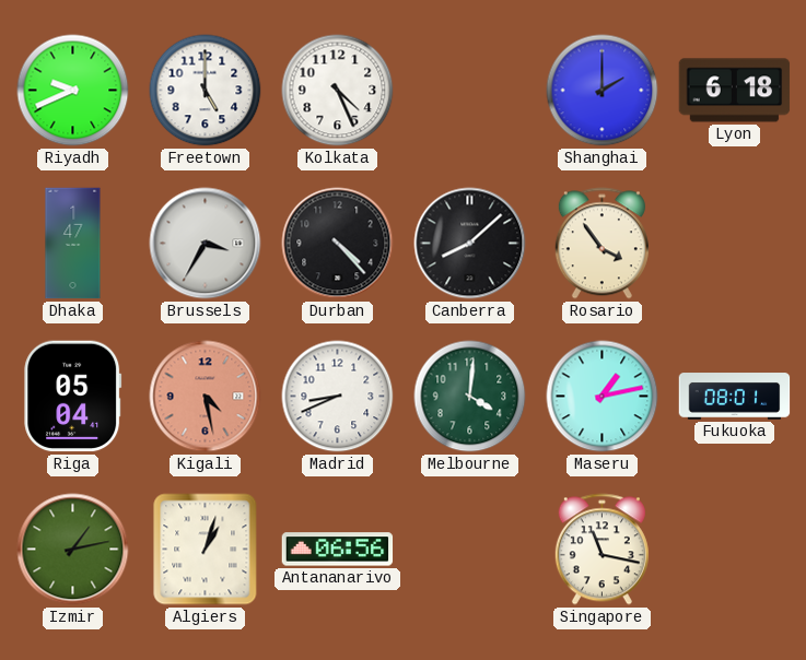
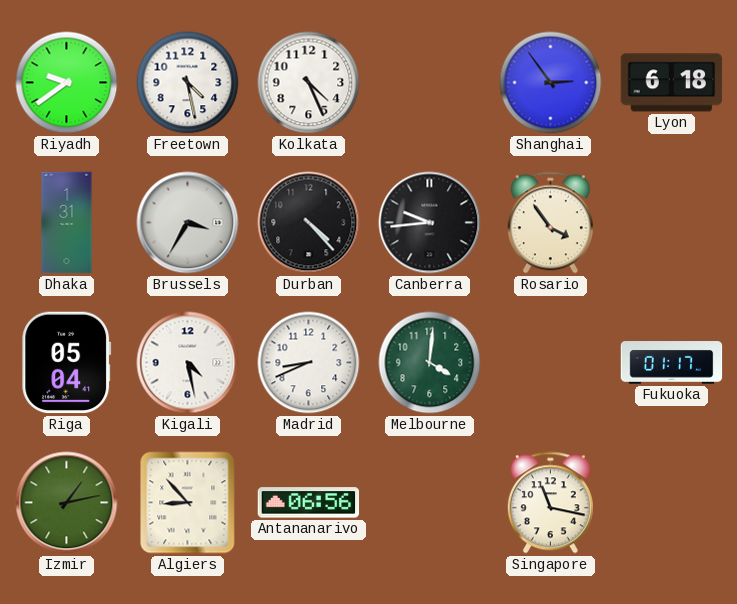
Riyadh: 9:41 -> 9:39
Freetown: 5:00 -> 4:28
Shanghai: 2:00 -> 2:54
Dhaka: 1:47 -> 1:31
Canberra: 8:08 -> 9:44
Kigali dial: salmon -> white
Maseru: 1:13 -> none
Fukuoka: 08:01 -> 01:17
Algiers: 1:03 -> 8:53
